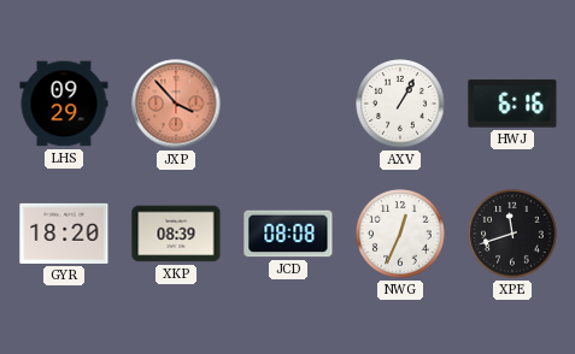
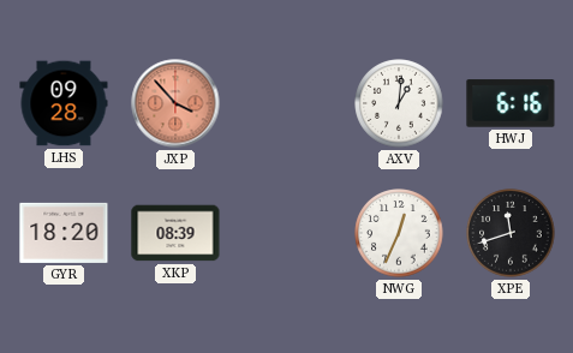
LHS: 09:29 -> 09:28
AXV: 1:05 -> 1:01
JCD: 08:08 -> none
